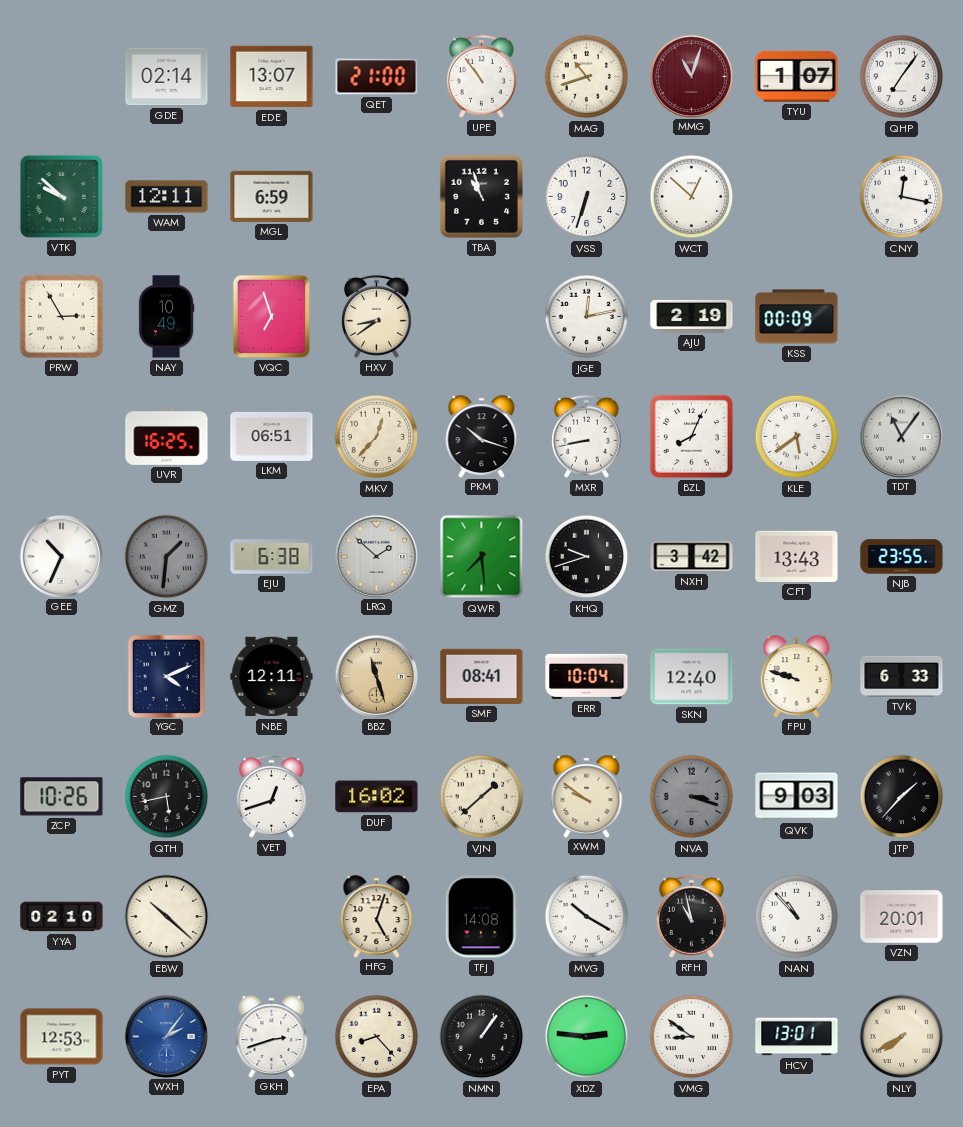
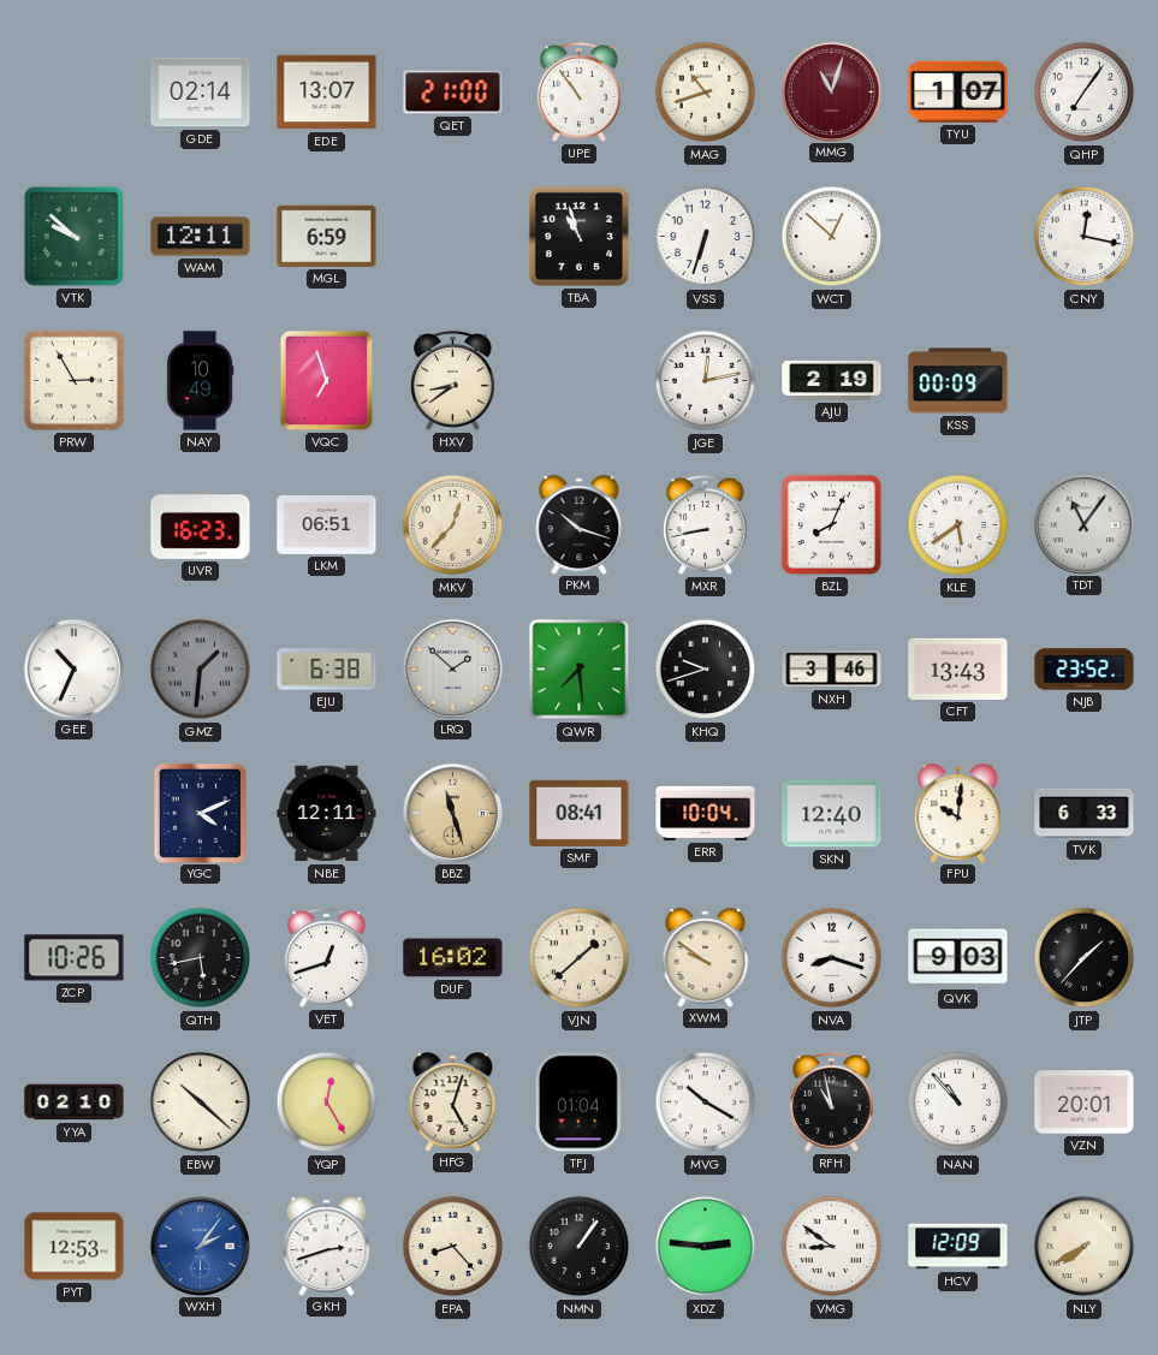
UVR: 16:25 -> 16:23
NXH: 3:42 -> 3:46
NJB: 23:55 -> 23:52
FPU: 9:48 -> 10:01
NVA: 3:18 -> 8:18
NVA dial: grey -> white
YQP: none -> 12:25
TFJ: 14:08 -> 01:04
HCV: 13:01 -> 12:09
